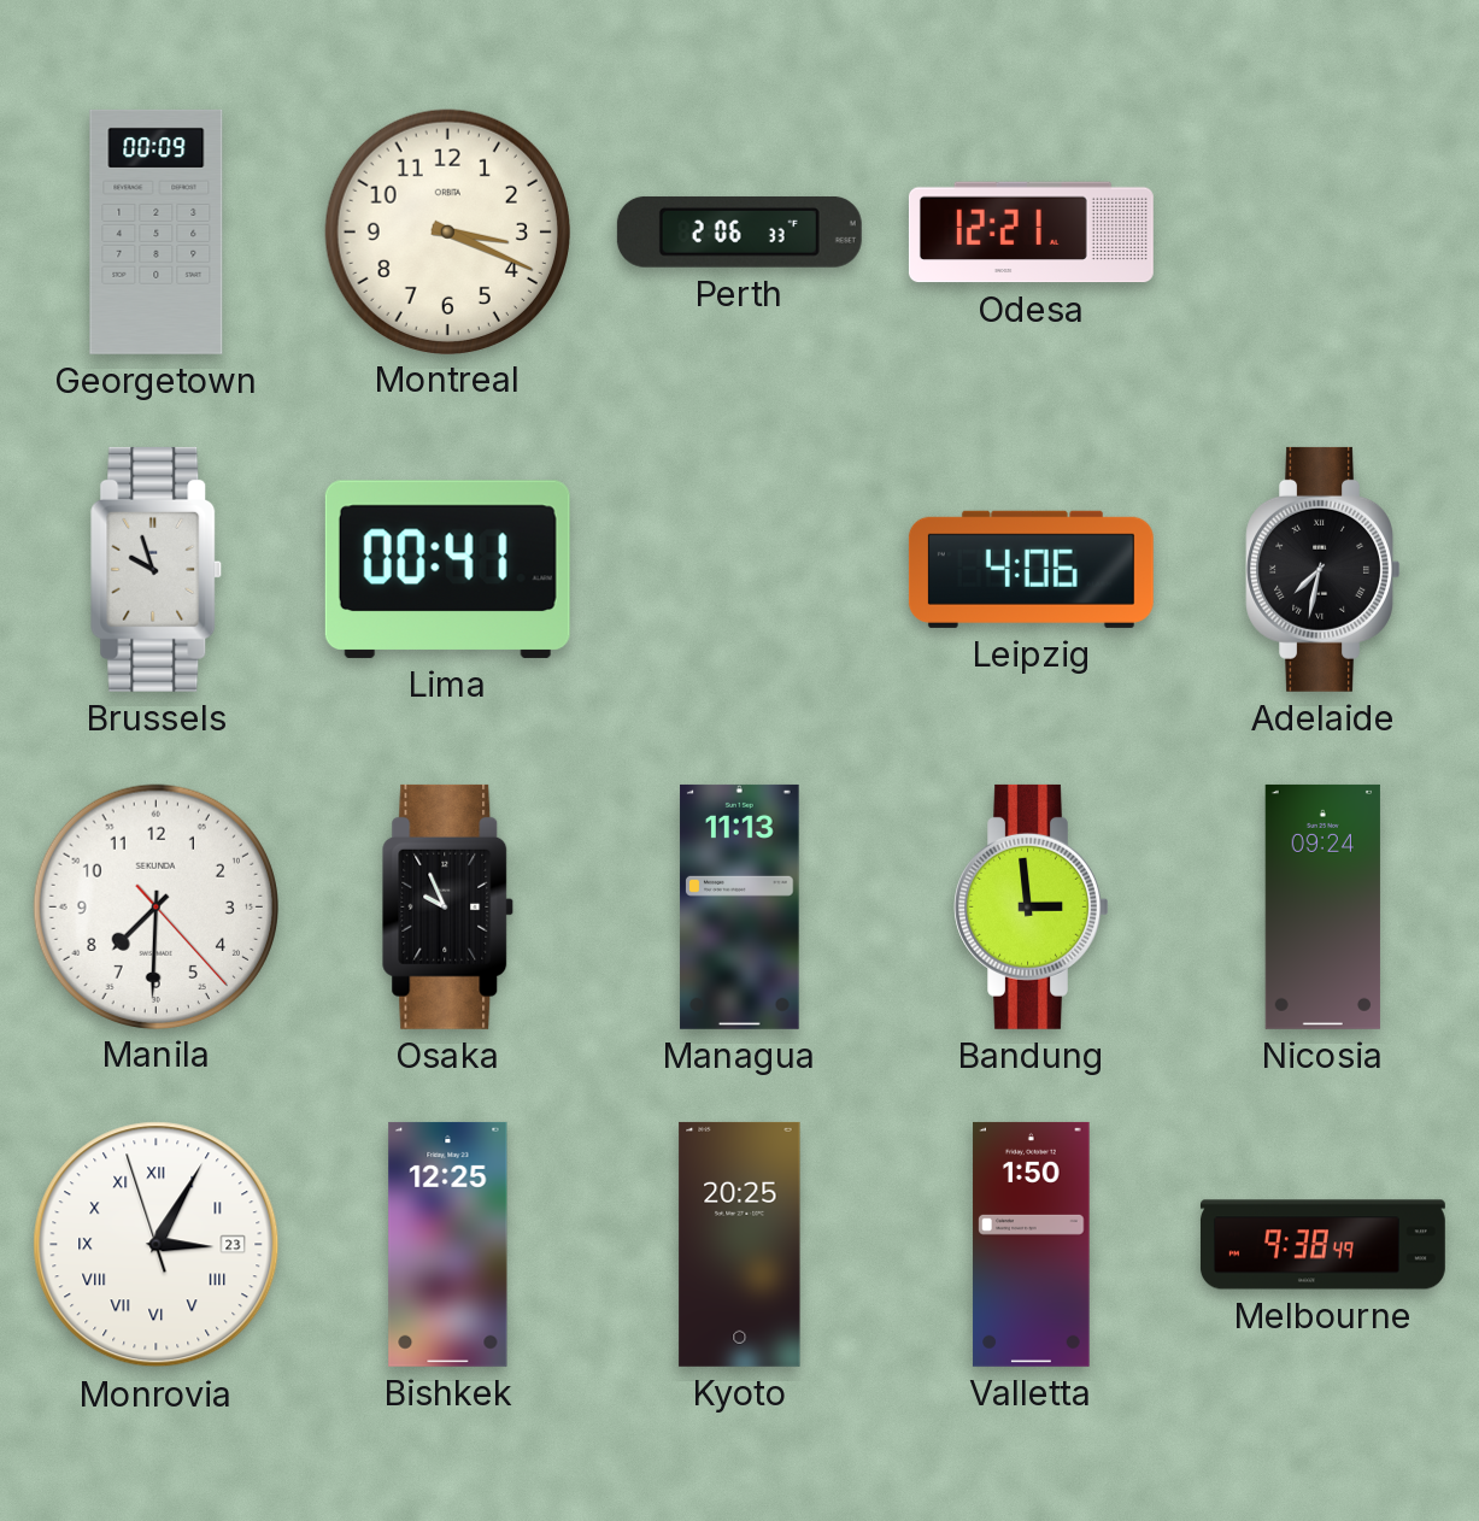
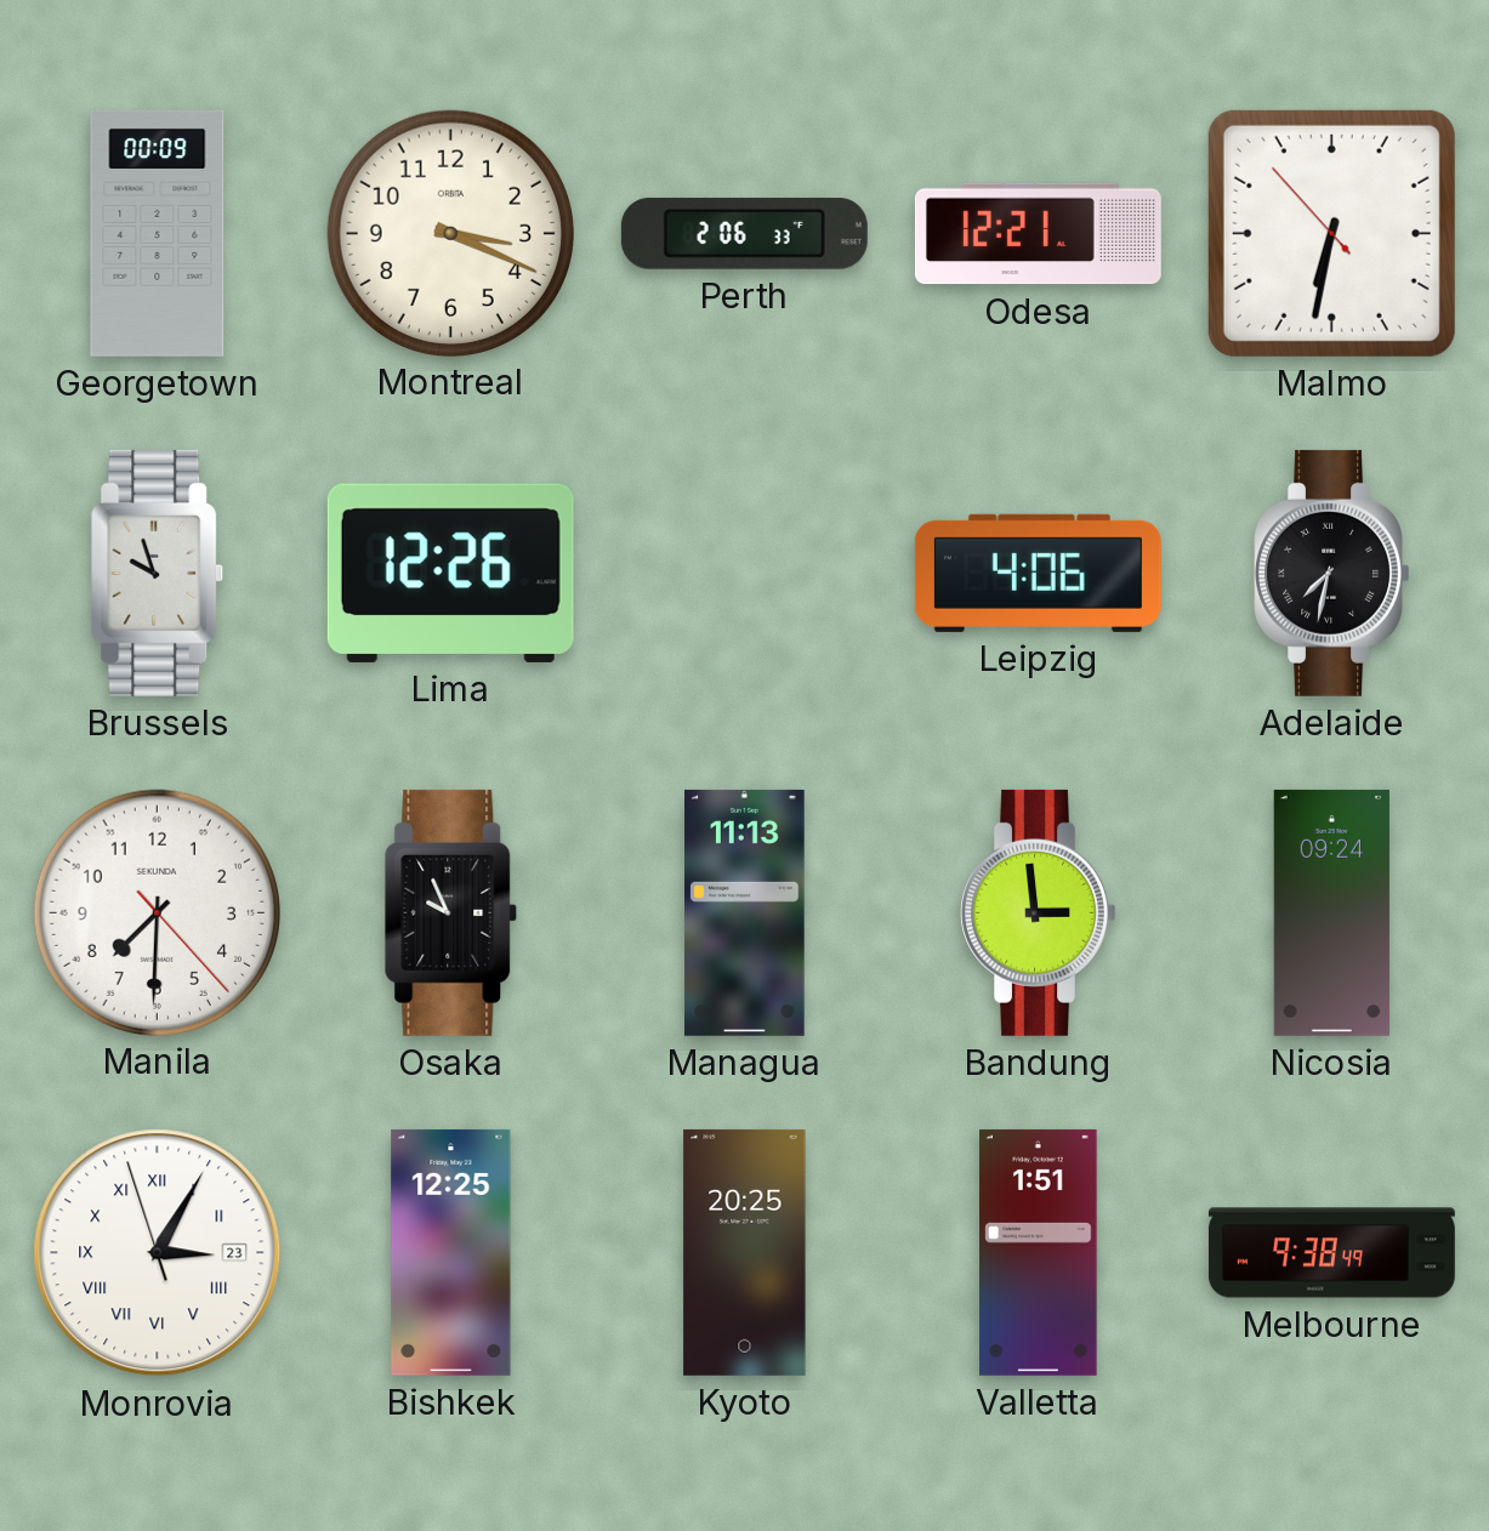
Malmo: none -> 6:31
Lima: 00:41 -> 12:26
Valletta: 1:50 -> 1:51
